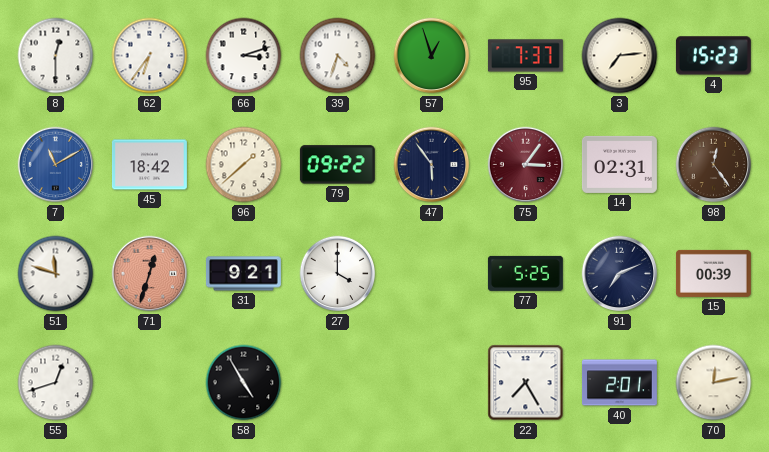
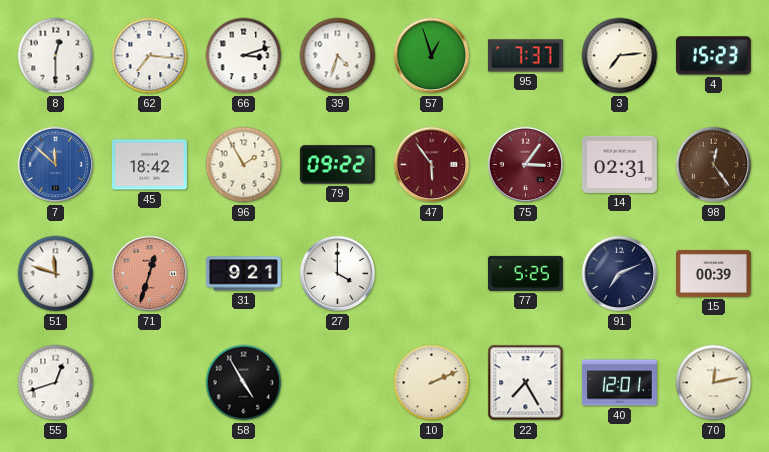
62: 6:36 -> 7:16
7: 11:10 -> 11:52
96: 1:38 -> 1:55
47 dial: navy -> burgundy
10: none -> 2:11
40: 2:01 -> 12:01
